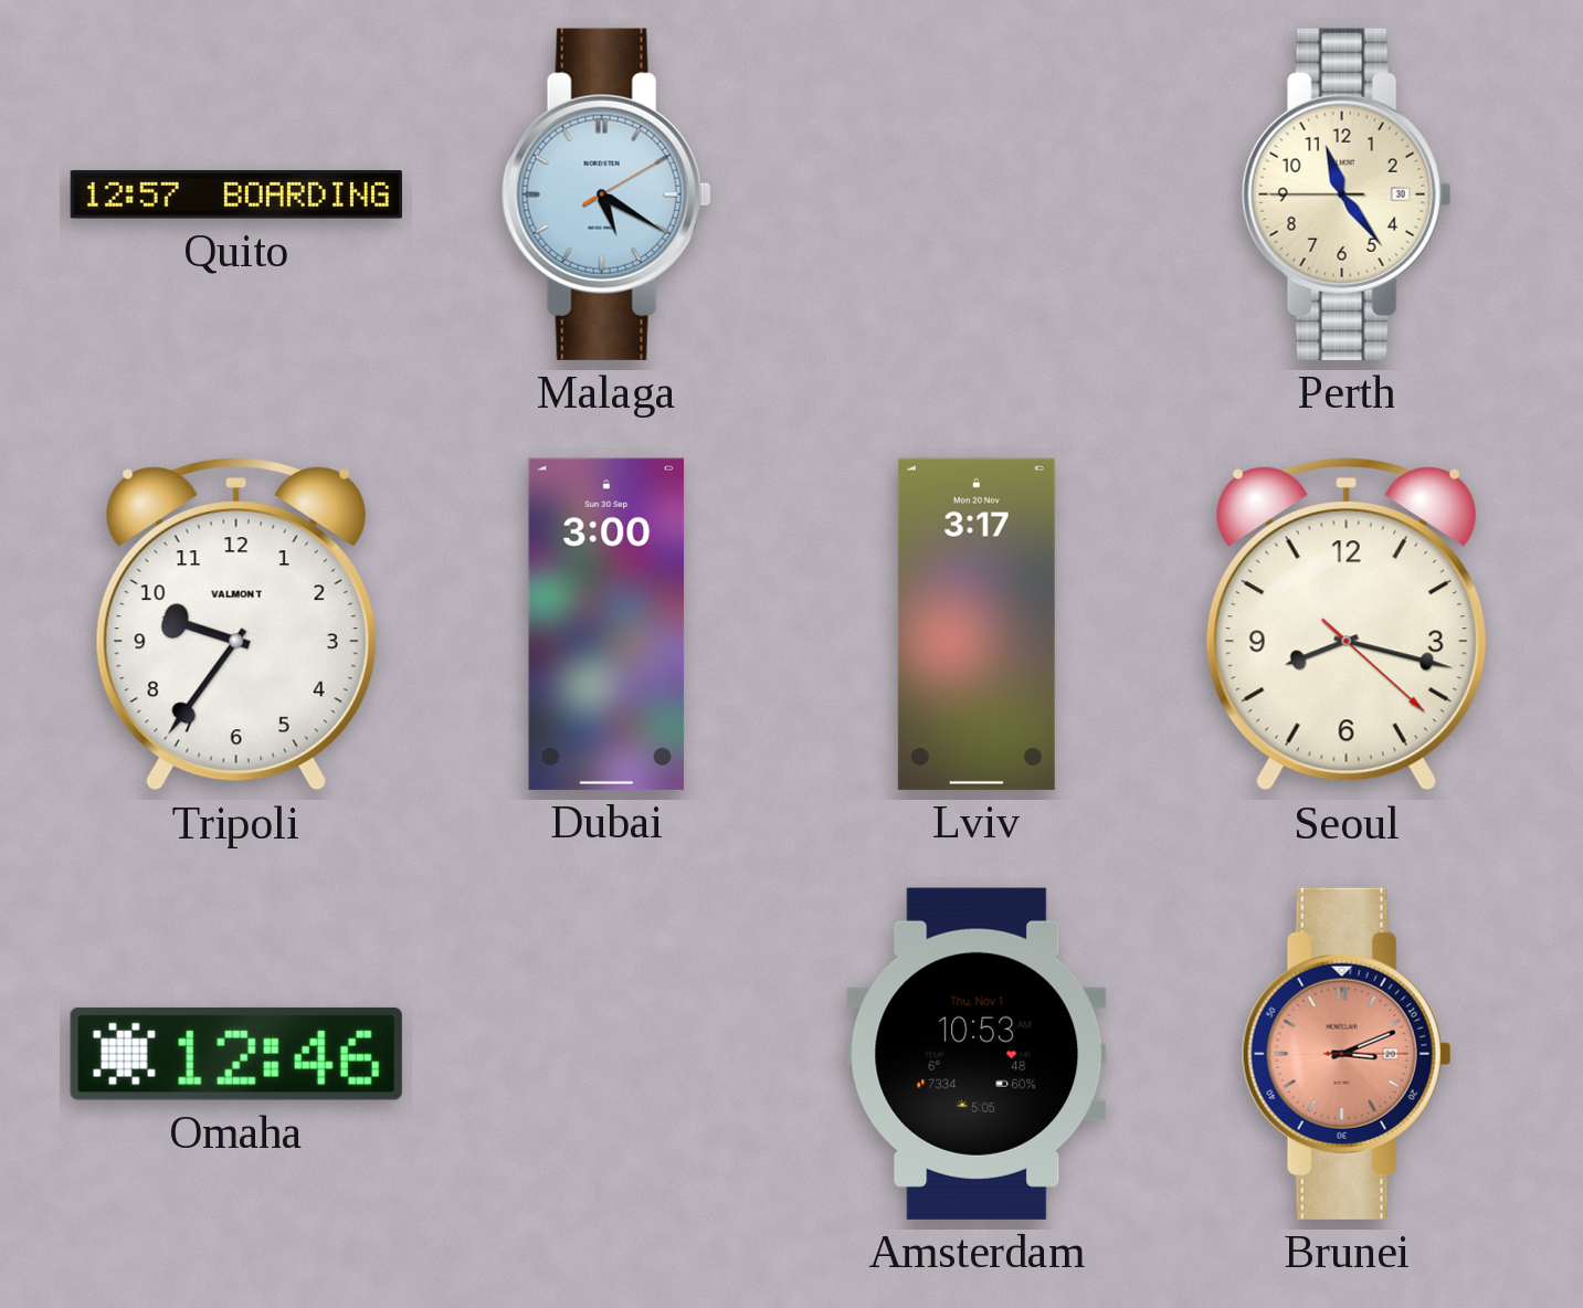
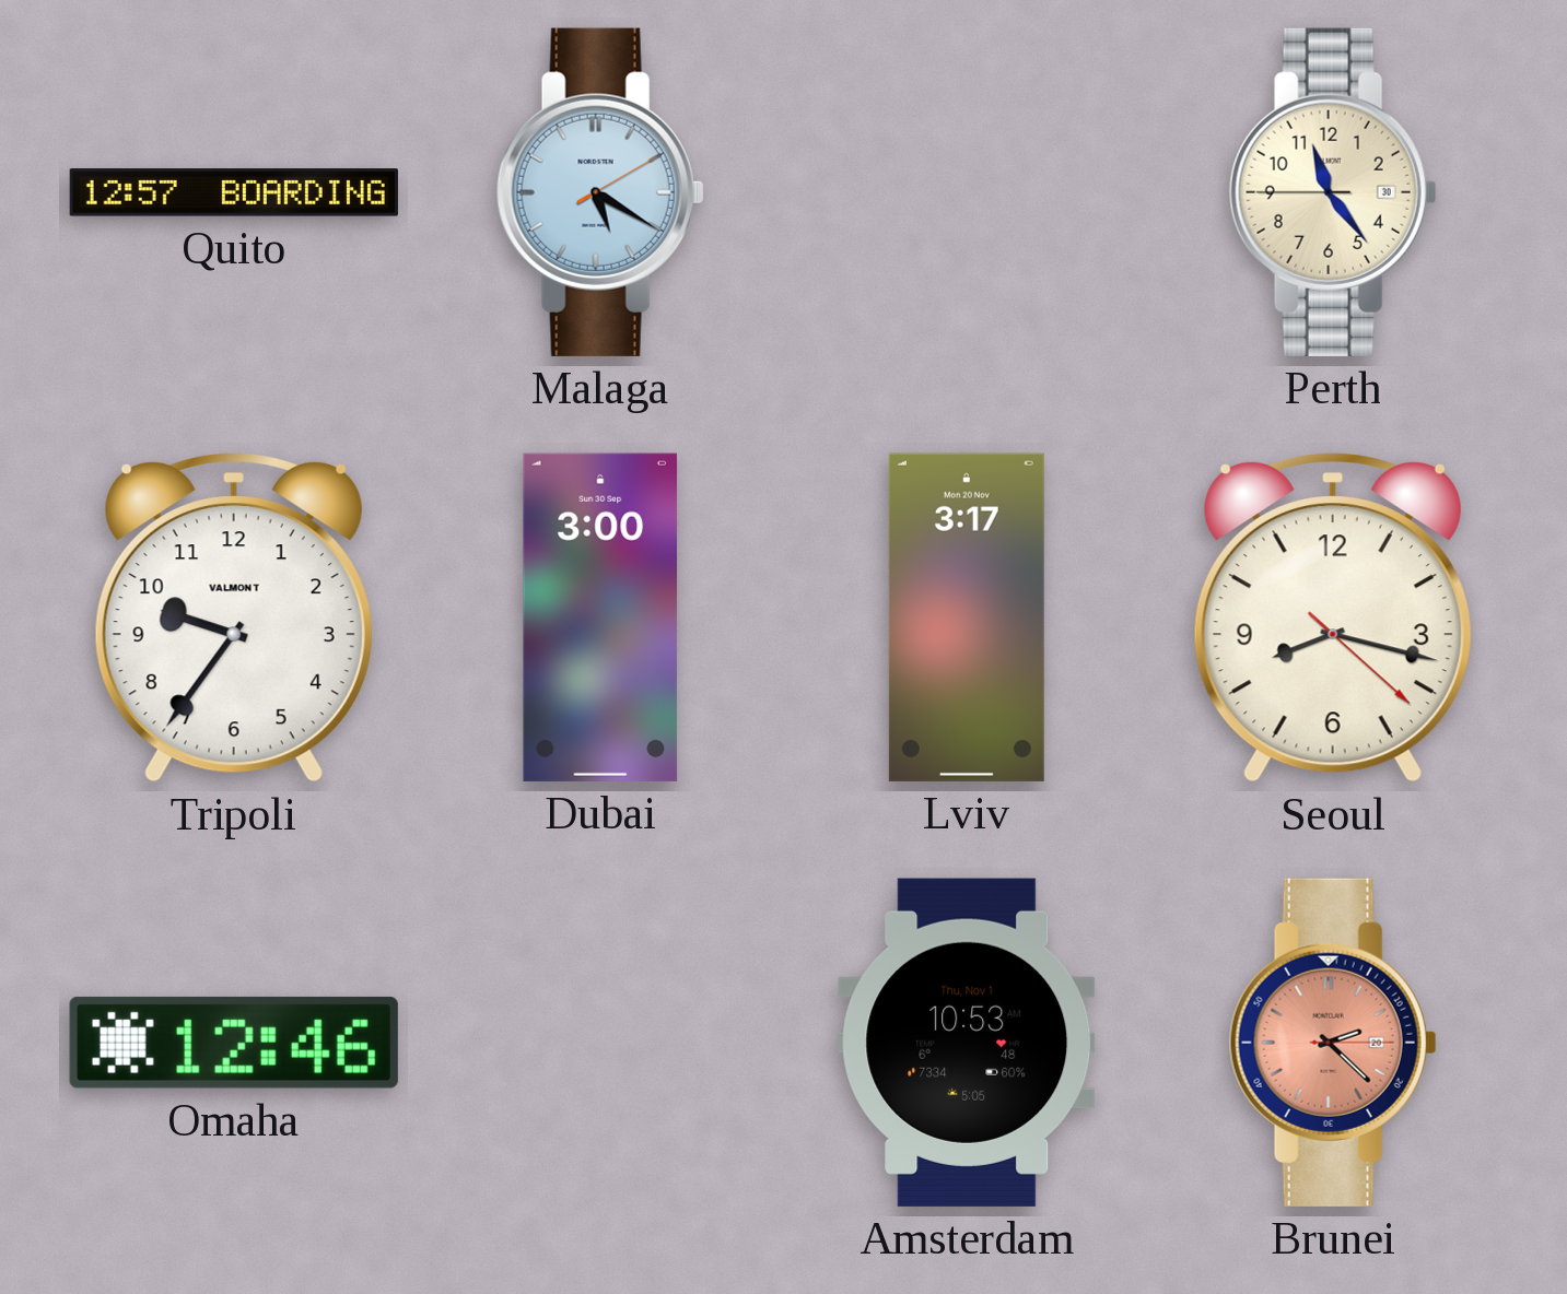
Brunei: 3:11 -> 2:22
